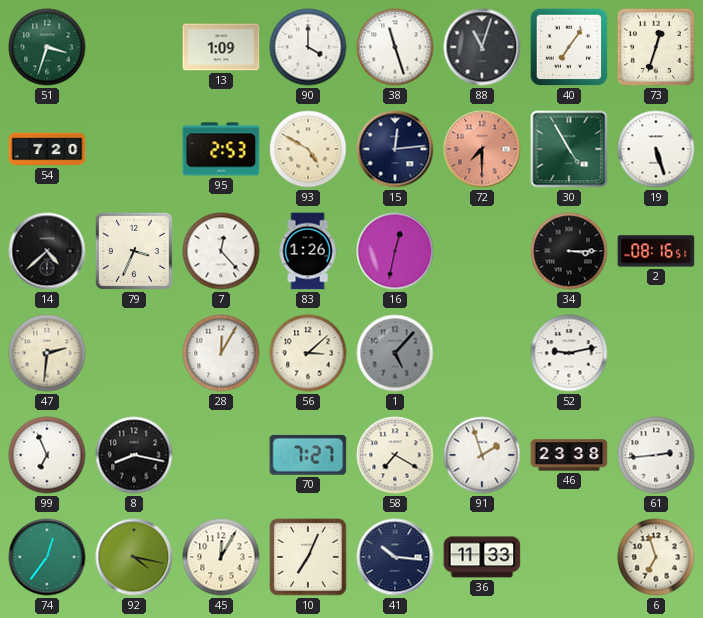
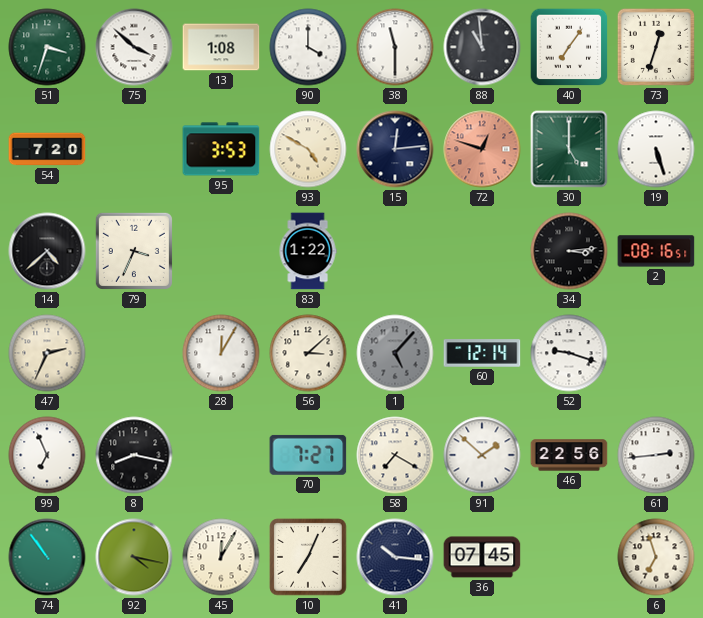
75: none -> 3:52
13: 1:09 -> 1:08
38: 11:27 -> 11:30
88: 11:03 -> 10:59
95: 2:53 -> 3:53
72: 7:30 -> 12:48
30: 4:55 -> 5:00
7: 12:23 -> none
83: 1:26 -> 1:22
16: 12:32 -> none
34: 3:15 -> 3:14
47: 2:31 -> 2:34
60: none -> 12:14
52: 9:13 -> 9:18
91: 1:57 -> 1:52
46: 23:38 -> 22:56
74: 12:36 -> 10:54
36: 11:33 -> 07:45
